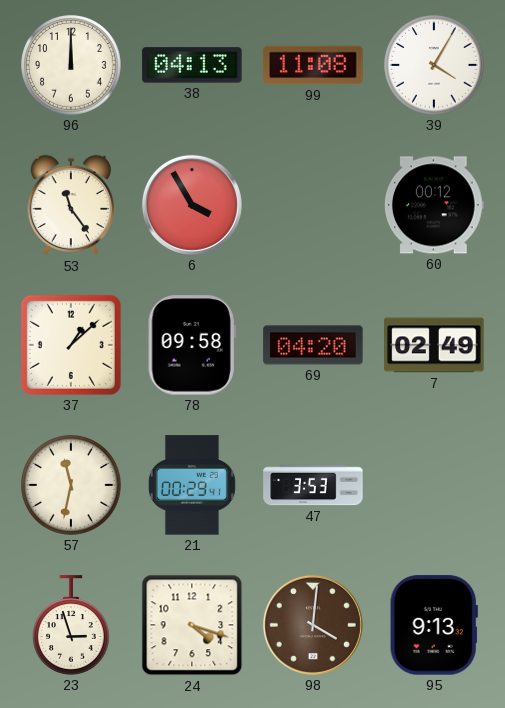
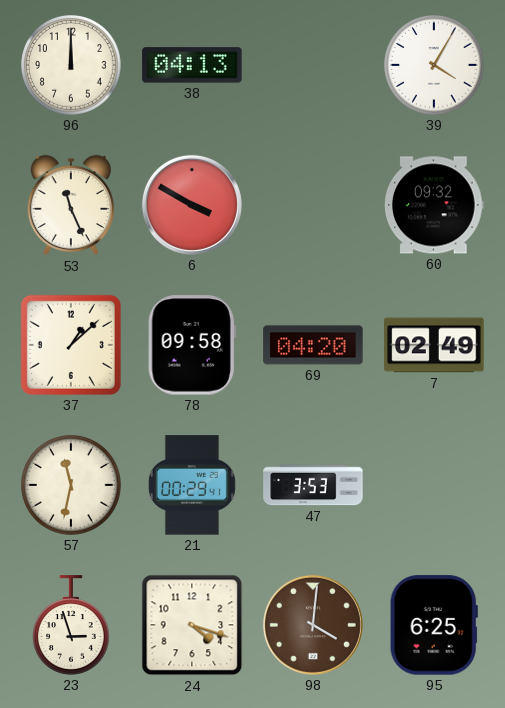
99: 11:08 -> none
53: 11:24 -> 11:26
6: 3:55 -> 3:50
60: 00:12 -> 09:32
95: 9:13 -> 6:25
